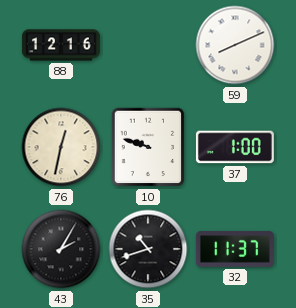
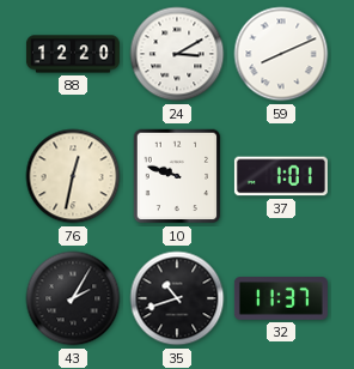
88: 12:16 -> 12:20
24: none -> 3:10
37: 1:00 -> 1:01
